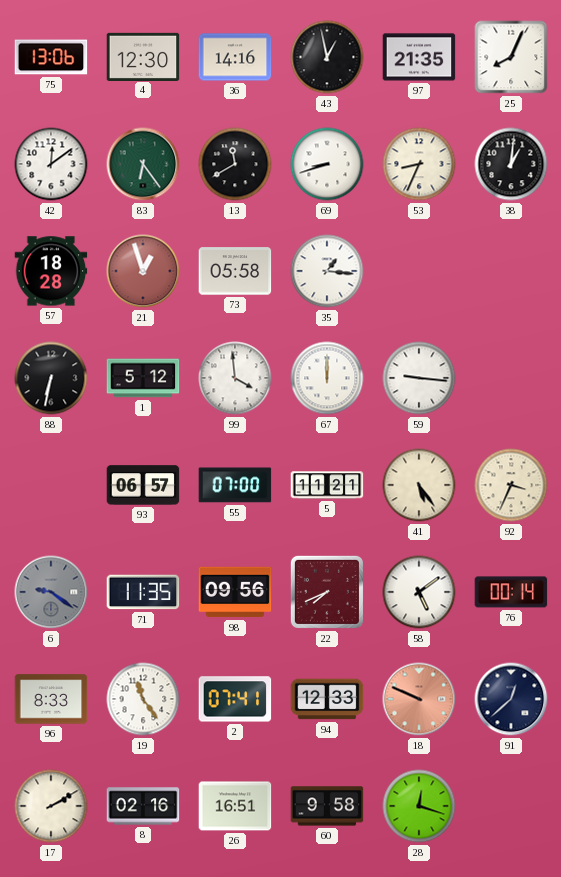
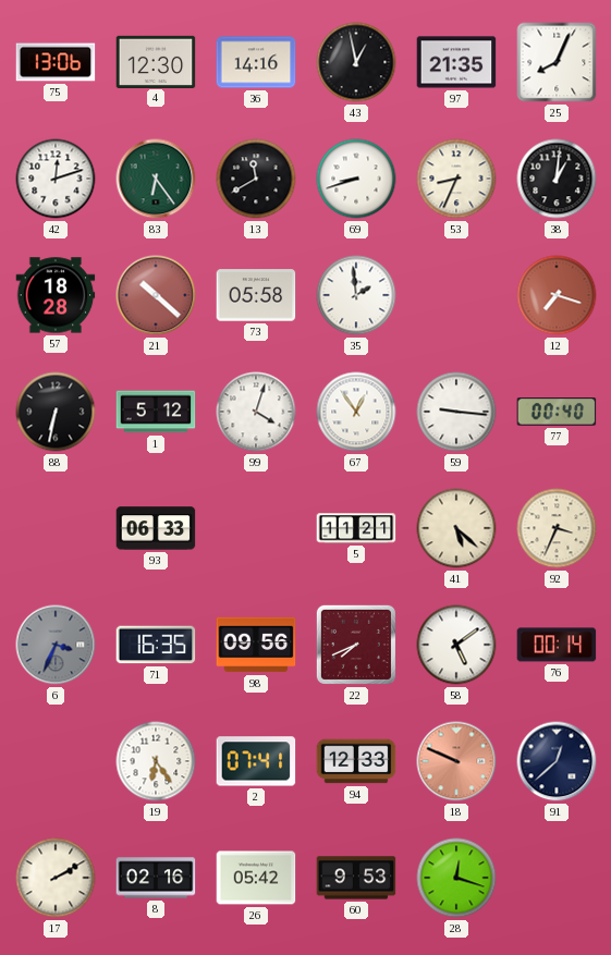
42: 12:09 -> 12:12
21: 12:57 -> 10:22
35: 1:16 -> 1:59
12: none -> 7:18
99: 3:59 -> 4:03
67: 12:00 -> 12:54
77: none -> 00:40
93: 06:57 -> 06:33
55: 07:00 -> none
41: 5:24 -> 5:22
6: 9:21 -> 3:34
71: 11:35 -> 16:35
96: 8:33 -> none
19: 11:24 -> 6:24
26: 16:51 -> 05:42
60: 9:58 -> 9:53
